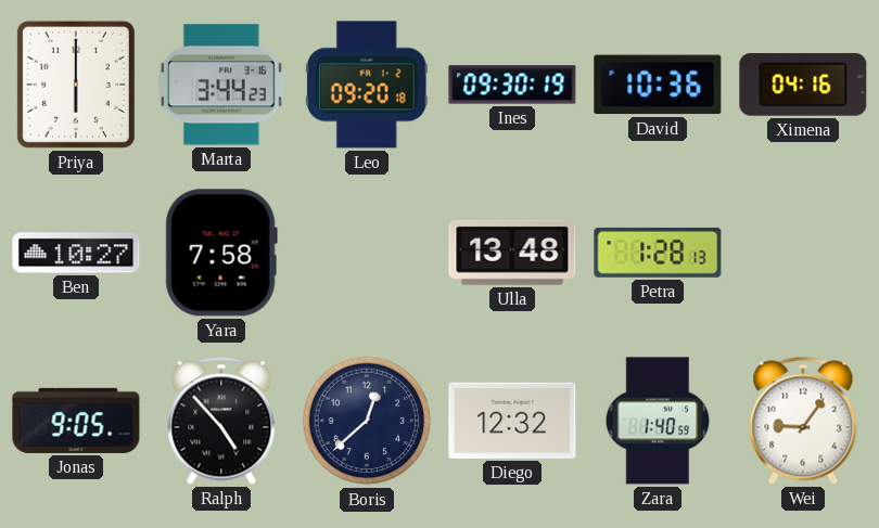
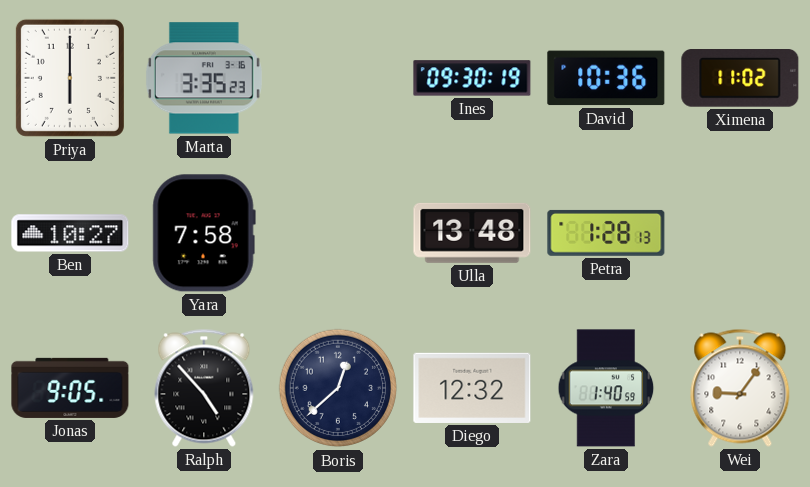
Marta: 3:44 -> 3:35
Leo: 09:20 -> none
Ximena: 04:16 -> 11:02
